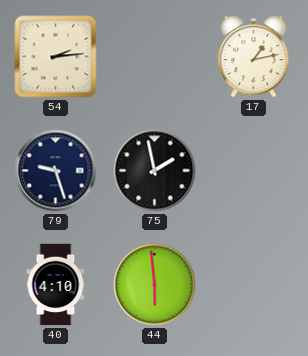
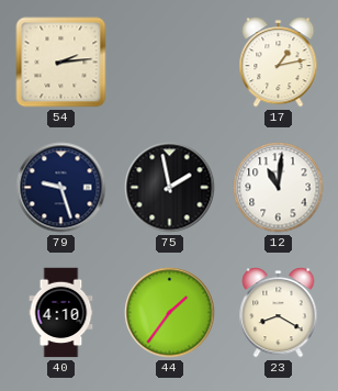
12: none -> 11:01
44: 5:59 -> 1:36
23: none -> 8:20
